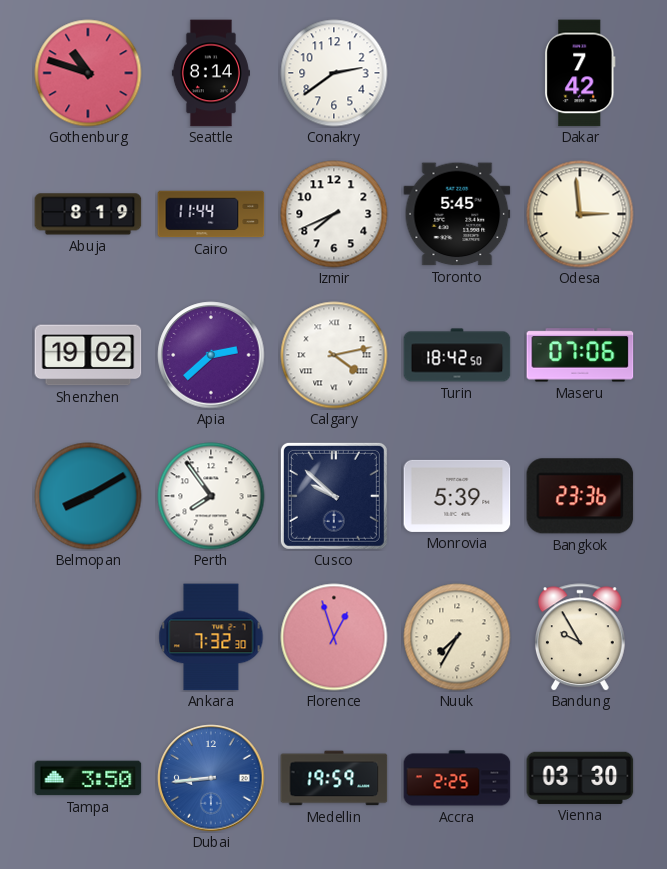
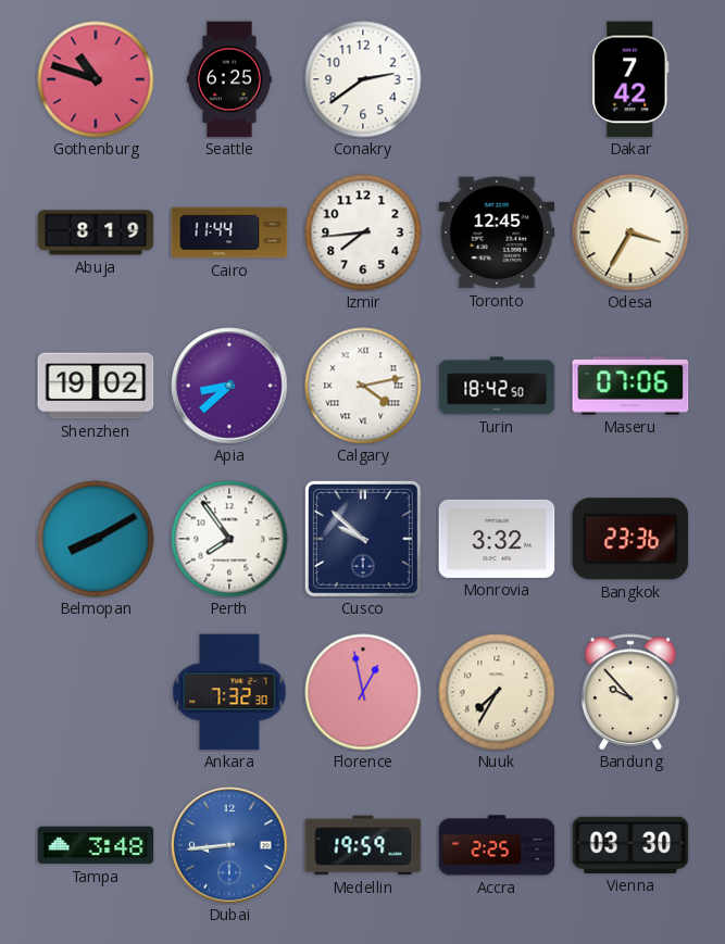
Seattle: 8:14 -> 6:25
Izmir: 7:41 -> 7:44
Toronto: 5:45 -> 12:45
Odesa: 2:59 -> 3:35
Apia: 2:38 -> 8:38
Monrovia: 5:39 -> 3:32
Florence: 12:57 -> 12:58
Bandung: 9:55 -> 9:53
Tampa: 3:50 -> 3:48
